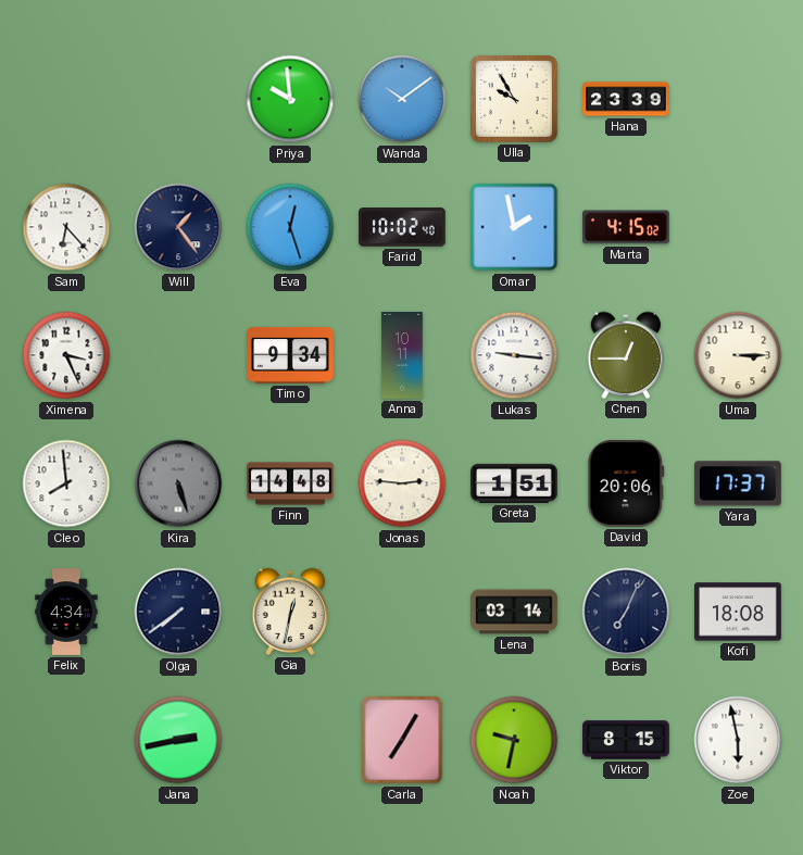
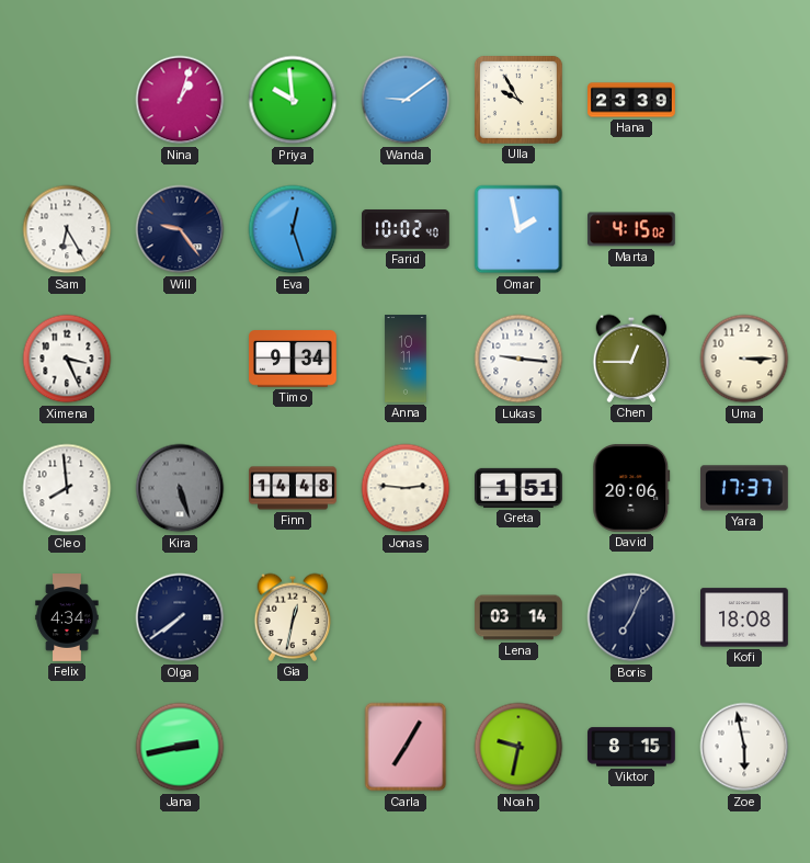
Nina: none -> 1:03
Wanda: 10:09 -> 9:09
Sam: 6:23 -> 6:25
Will: 1:24 -> 9:24
